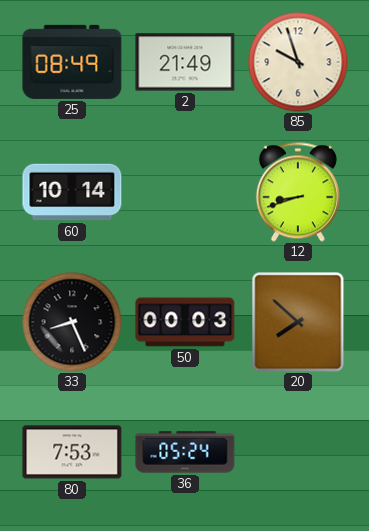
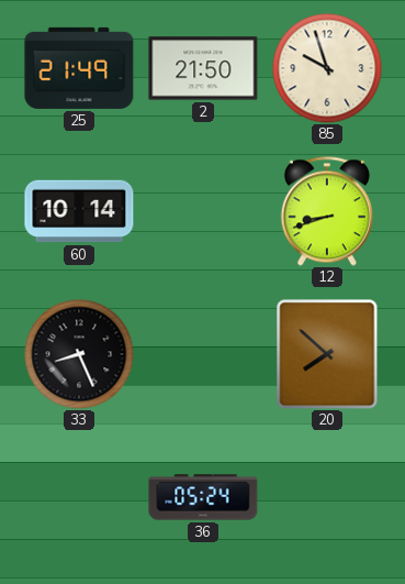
25: 08:49 -> 21:49
2: 21:49 -> 21:50
50: 00:03 -> none
80: 7:53 -> none
